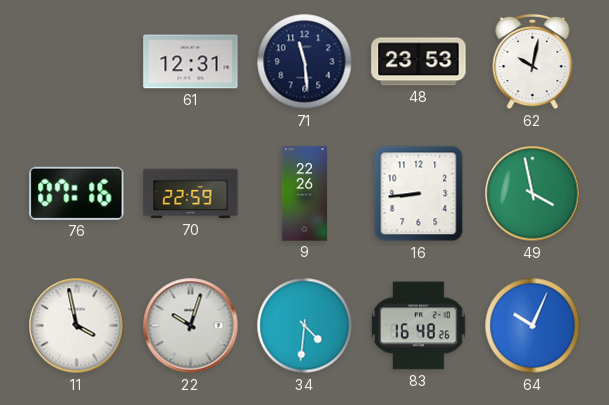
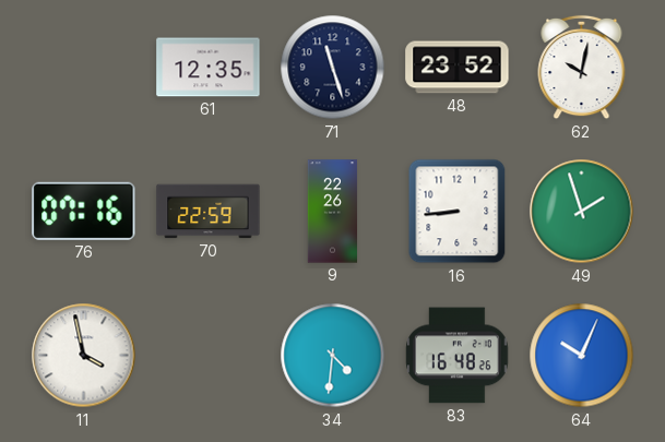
61: 12:31 -> 12:35
71: 11:29 -> 11:27
48: 23:53 -> 23:52
49: 3:58 -> 1:57
22: 10:03 -> none
